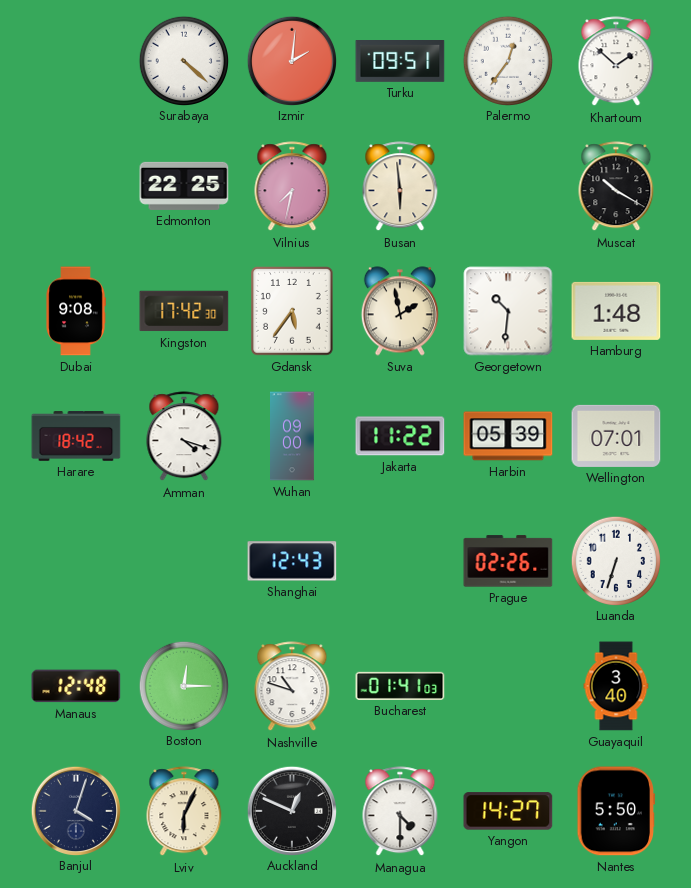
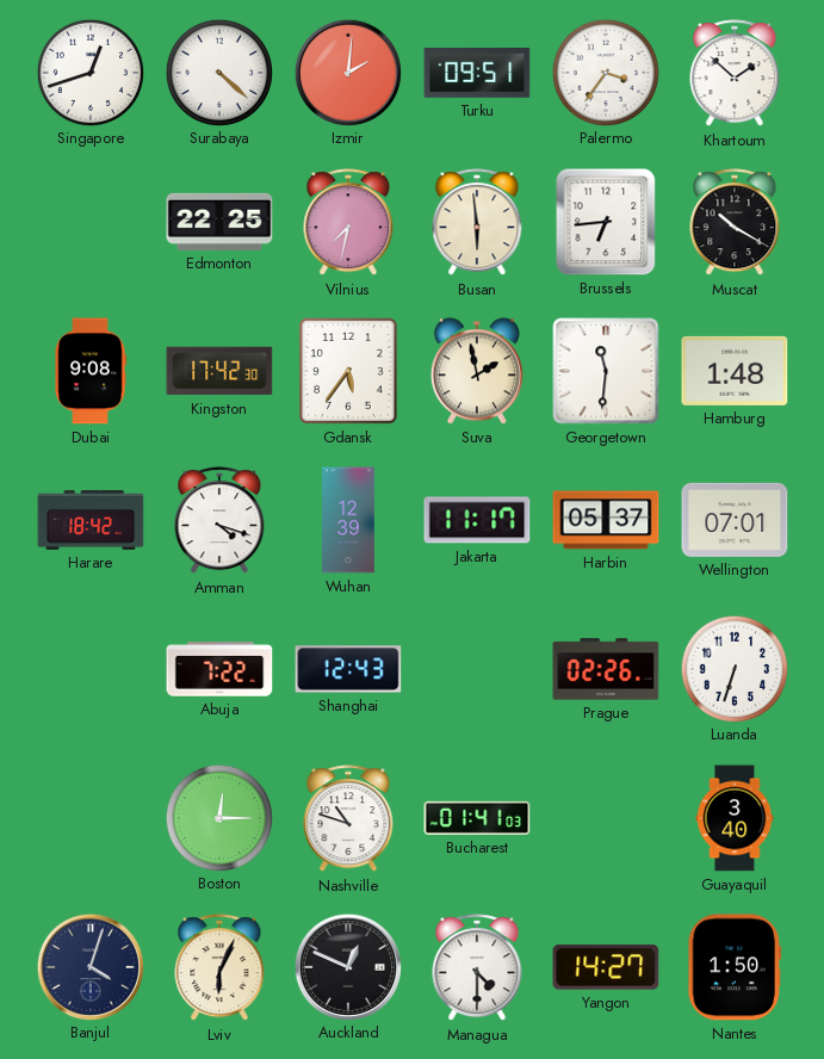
Singapore: none -> 12:42
Palermo: 12:36 -> 3:36
Brussels: none -> 6:44
Georgetown: 10:31 -> 11:31
Wuhan: 09:00 -> 12:39
Jakarta: 11:22 -> 11:17
Harbin: 05:39 -> 05:37
Abuja: none -> 7:22
Manaus: 12:48 -> none
Nantes: 5:50 -> 1:50
